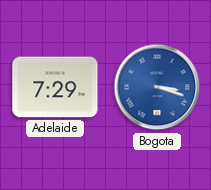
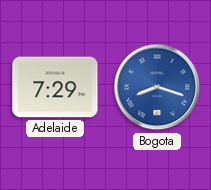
Bogota: 3:18 -> 8:18
